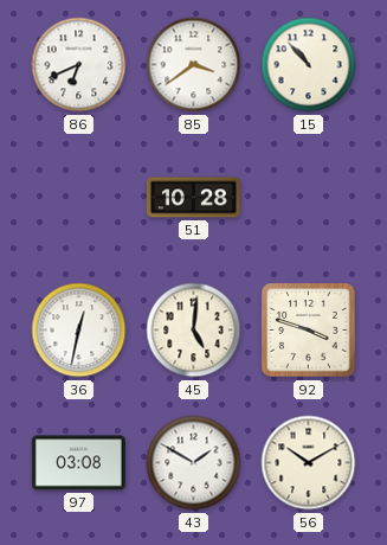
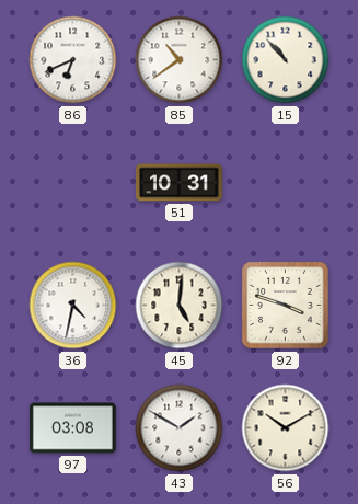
85: 3:39 -> 10:39
51: 10:28 -> 10:31
36: 12:32 -> 4:32
